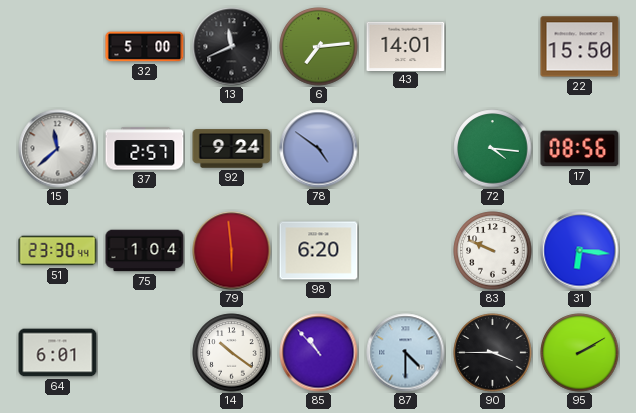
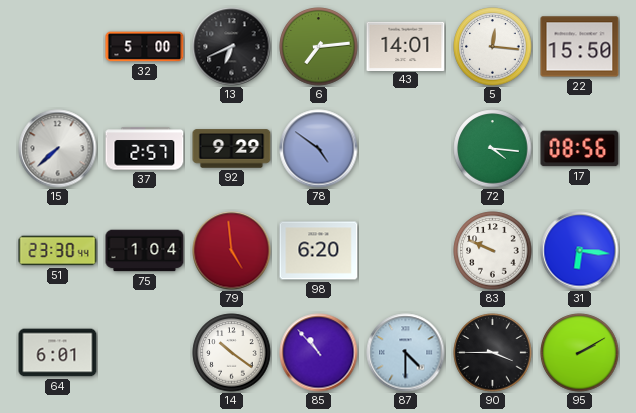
13: 11:41 -> 6:41
5: none -> 12:16
15: 11:38 -> 7:38
92: 9:24 -> 9:29
79: 5:59 -> 4:59
